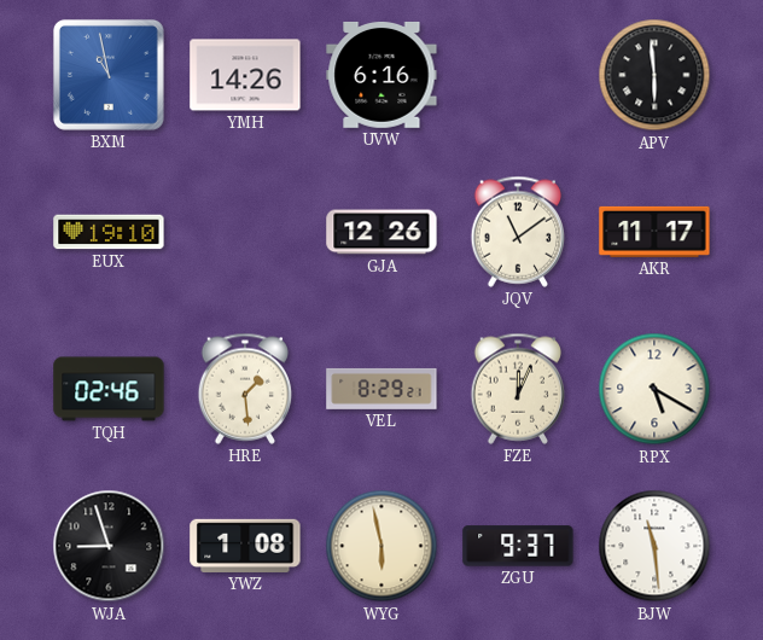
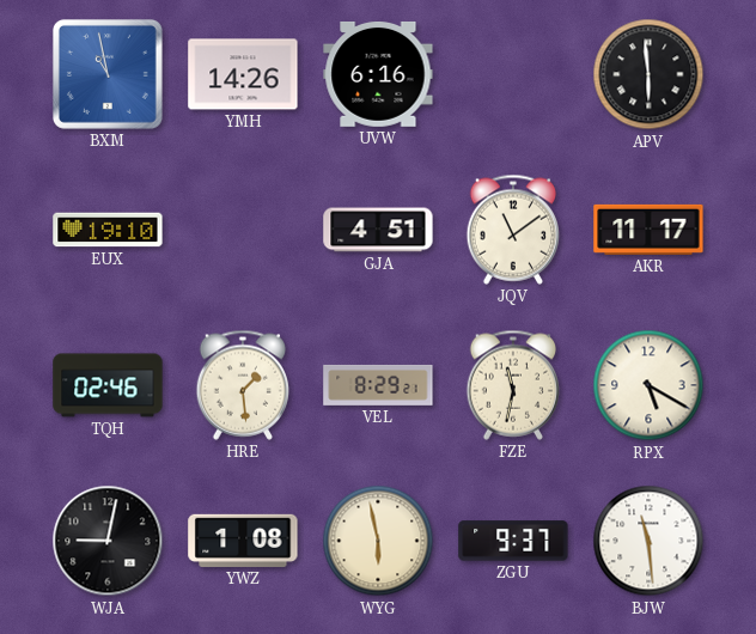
GJA: 12:26 -> 4:51
FZE: 12:04 -> 11:32
WJA: 8:57 -> 9:02
